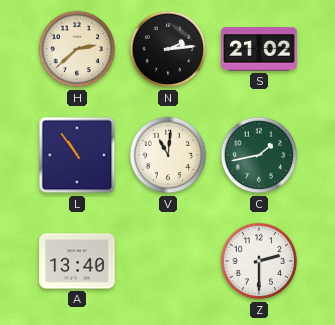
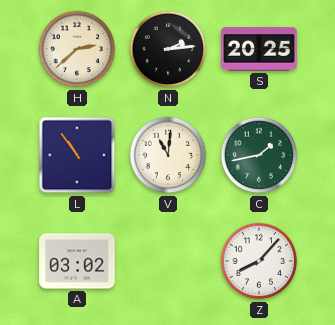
S: 21:02 -> 20:25
A: 13:40 -> 03:02
Z: 2:30 -> 8:07
